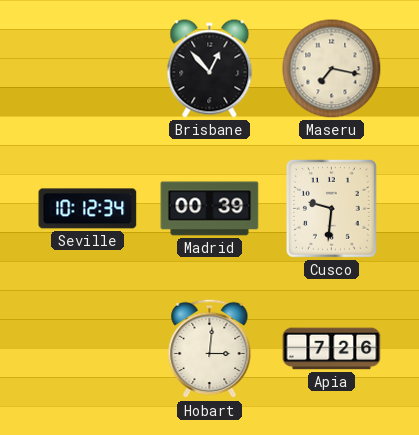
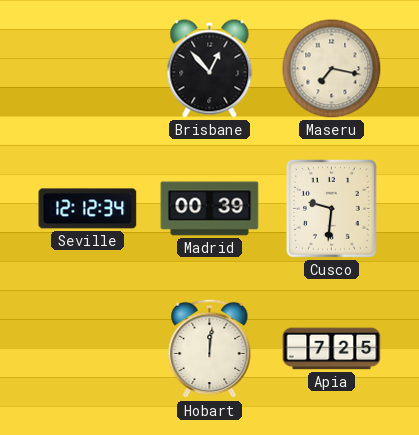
Seville: 10:12 -> 12:12
Hobart: 3:01 -> 12:01
Apia: 7:26 -> 7:25
